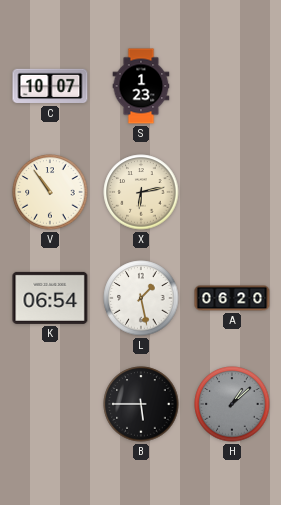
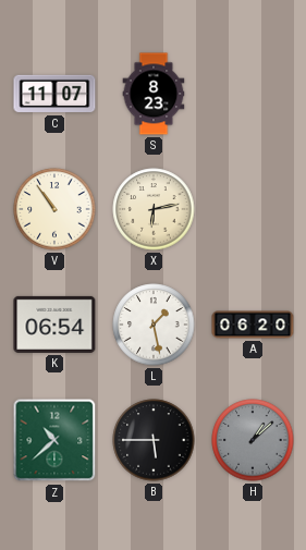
C: 10:07 -> 11:07
S: 1:23 -> 8:23
Z: none -> 10:38
